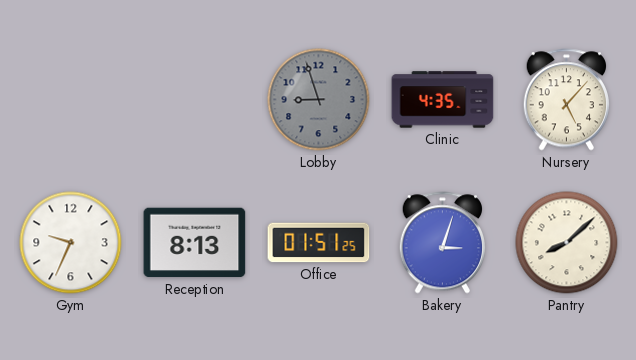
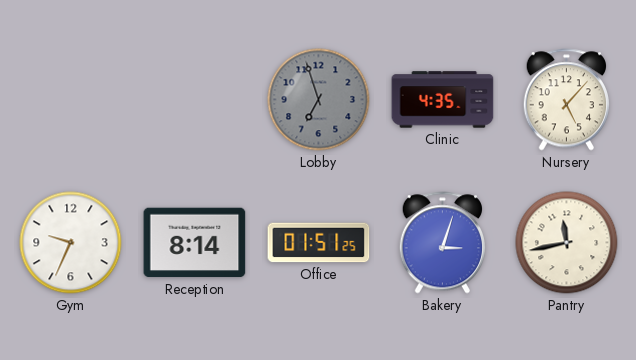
Lobby: 8:57 -> 6:57
Reception: 8:13 -> 8:14
Pantry: 8:08 -> 11:43
